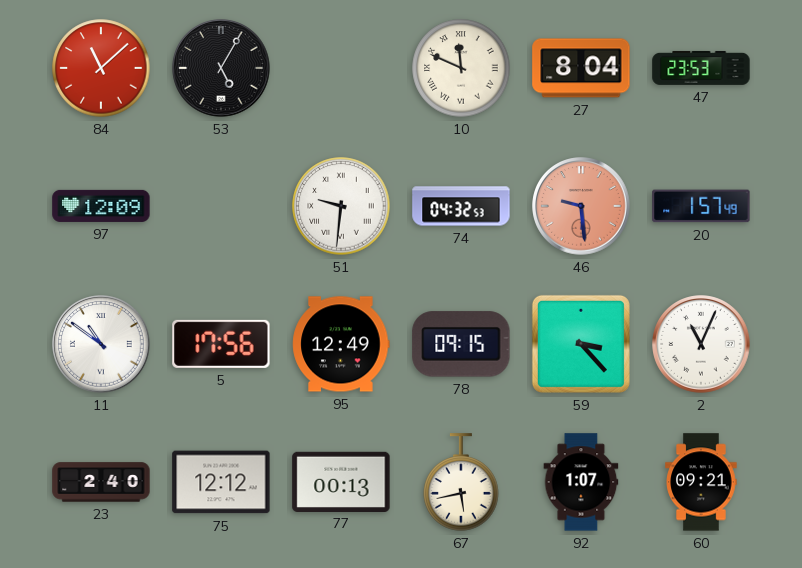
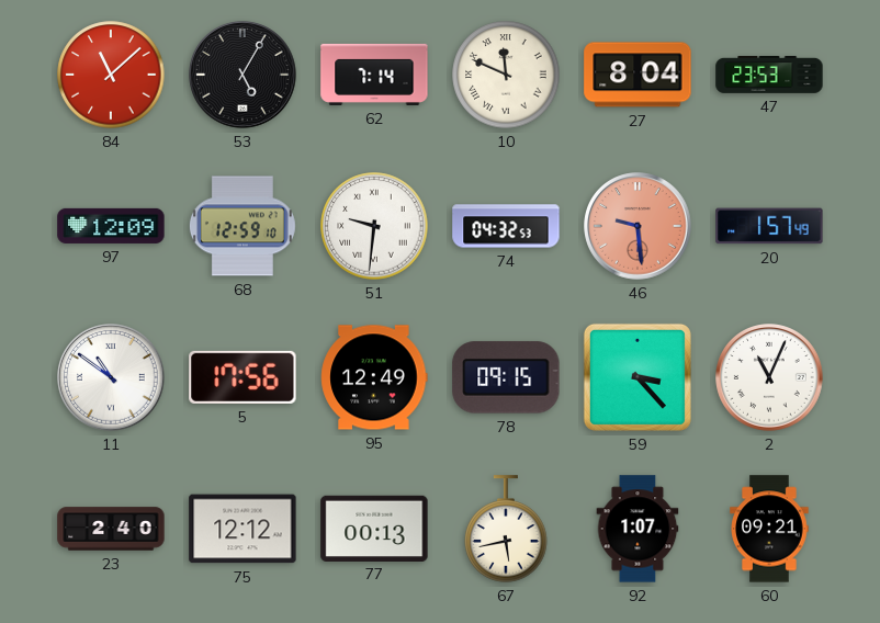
62: none -> 7:14
68: none -> 12:59
